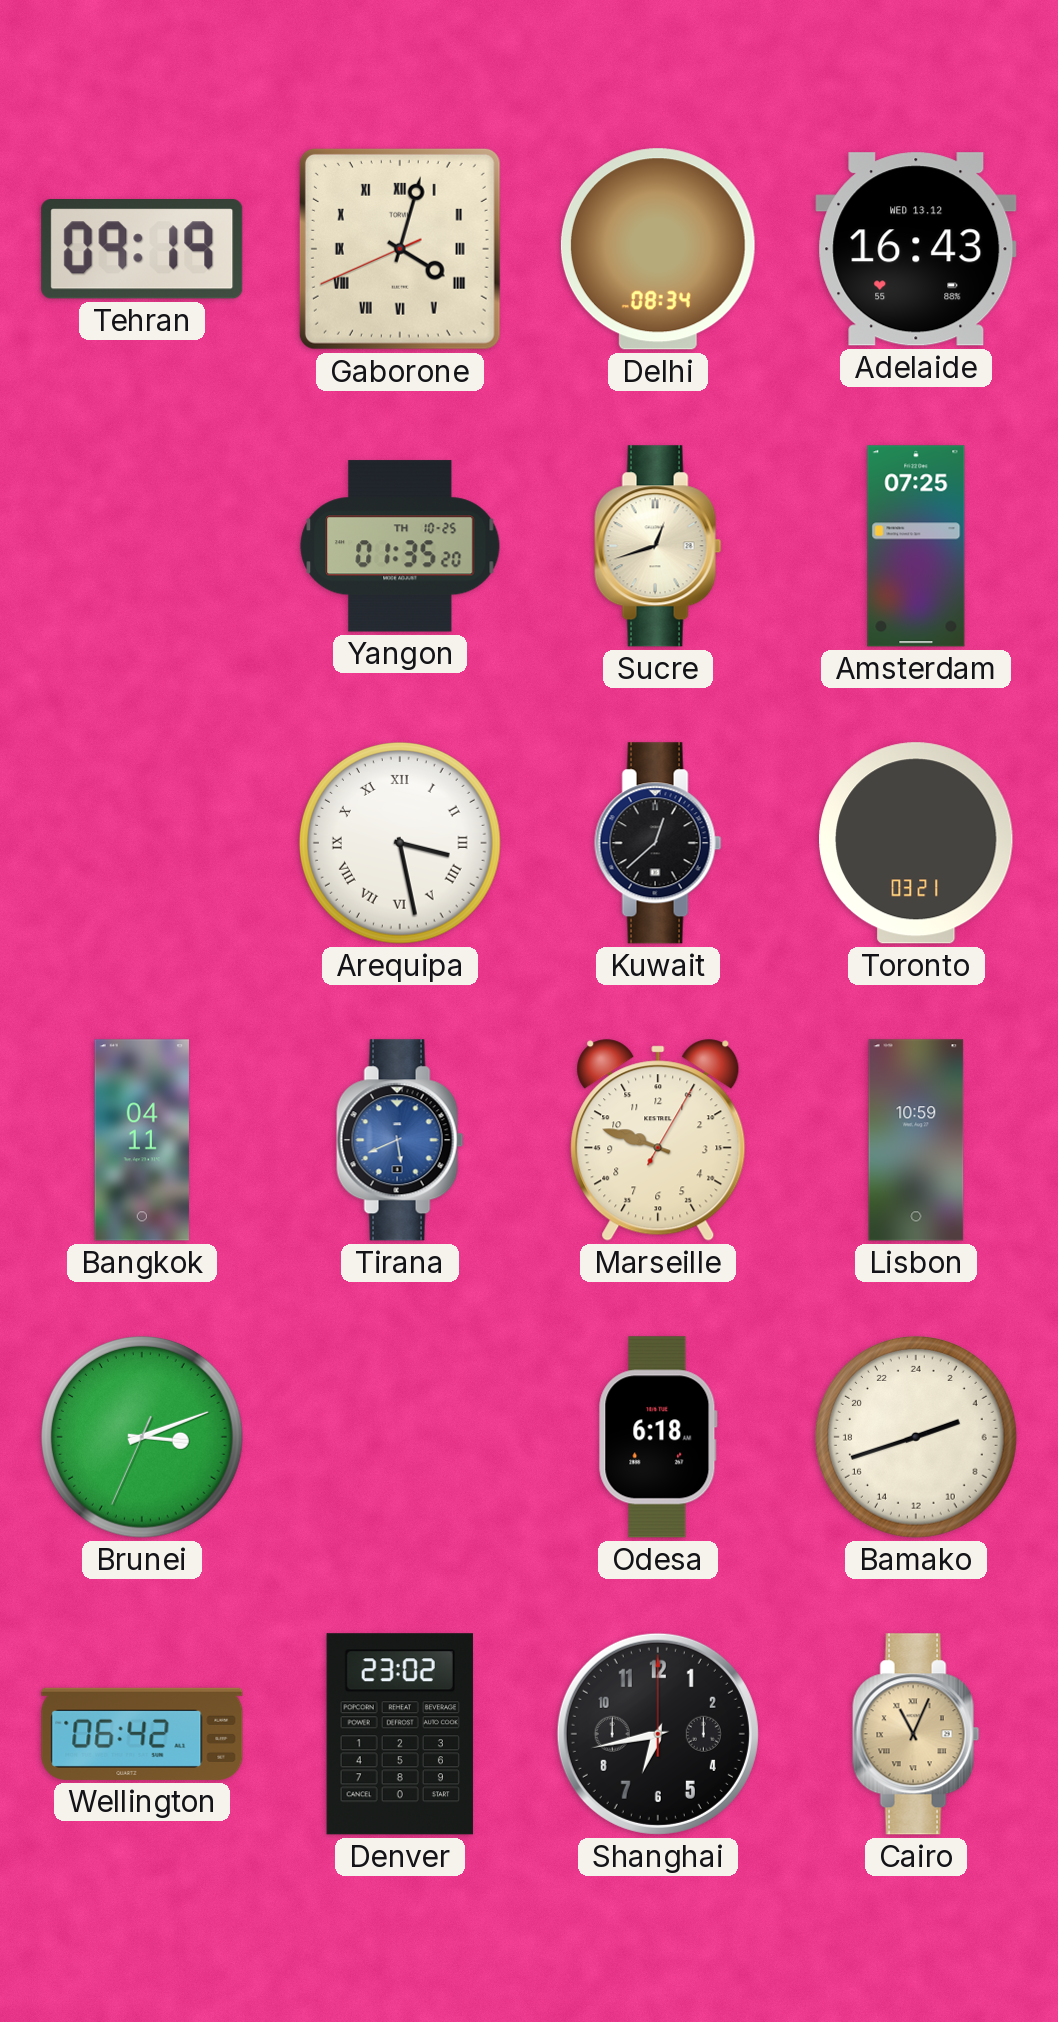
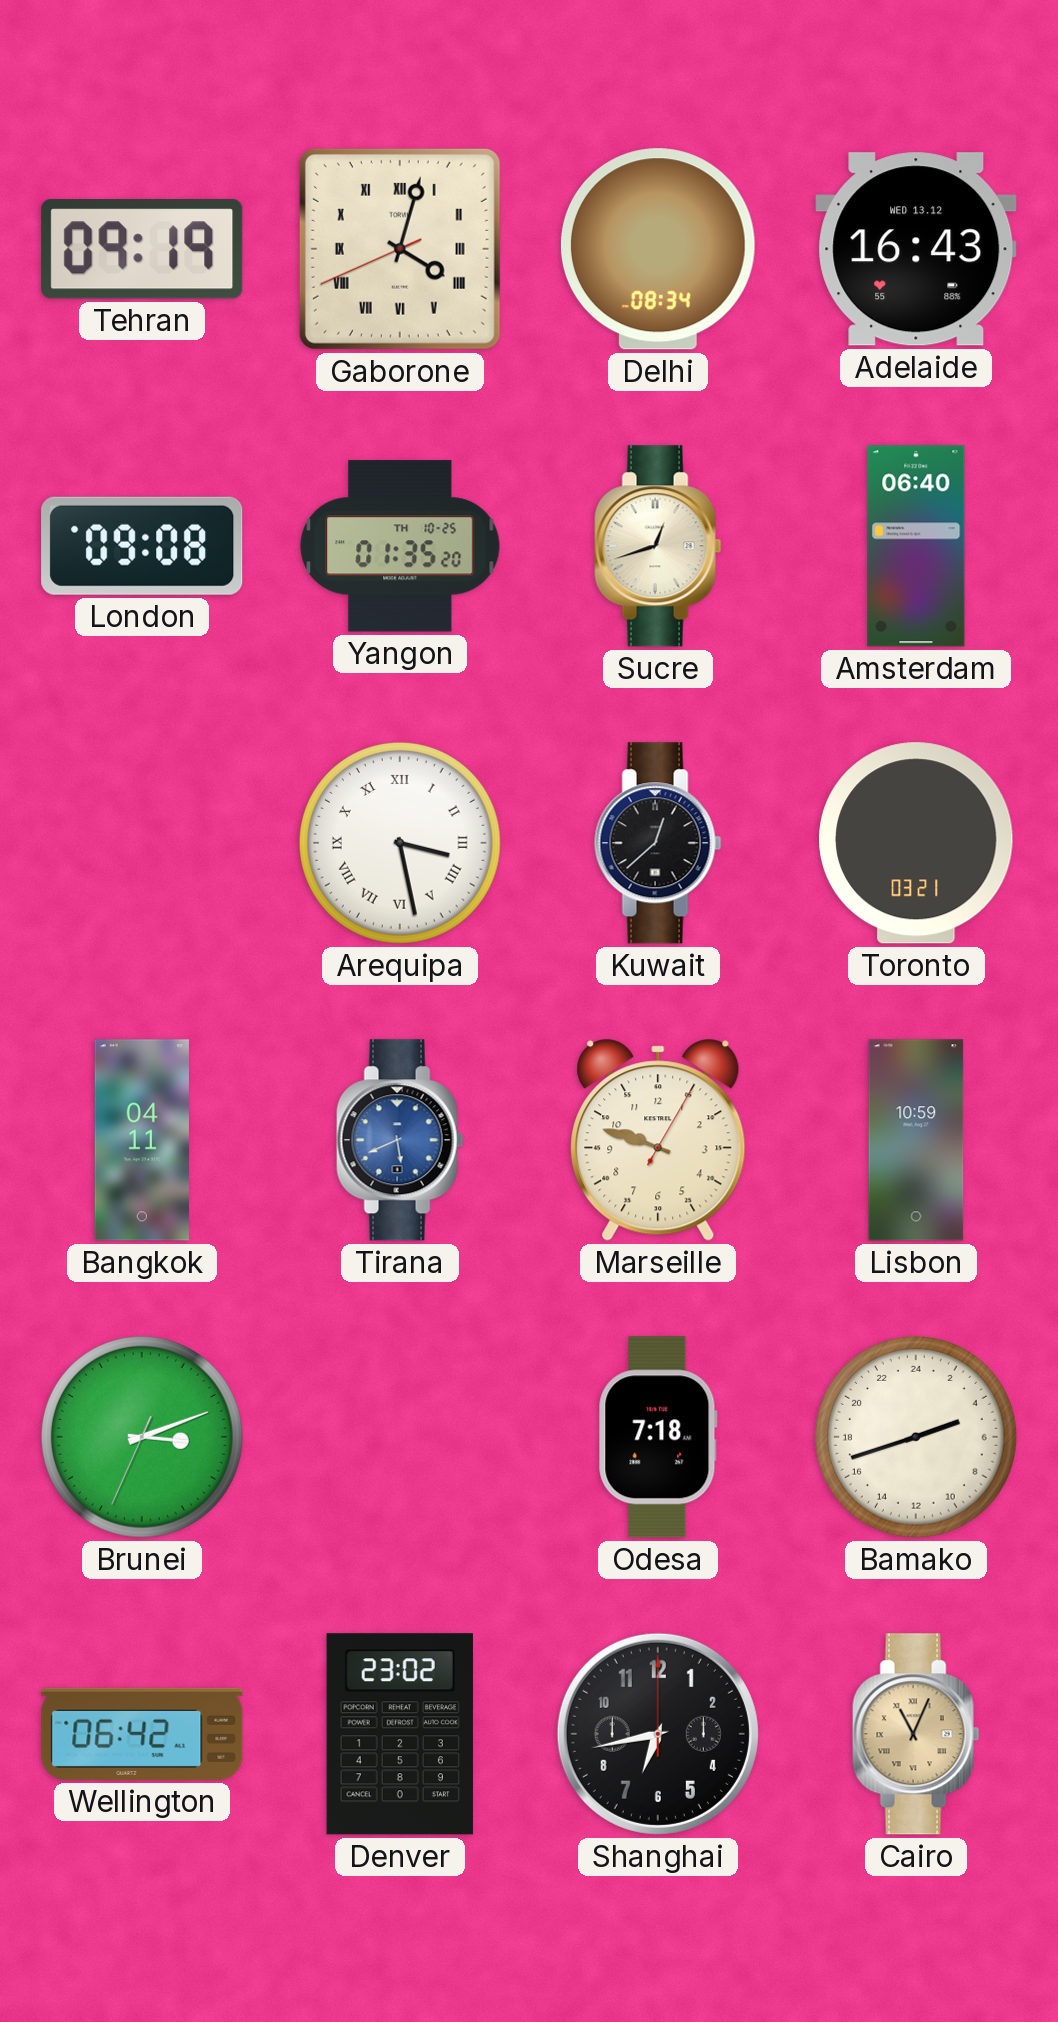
London: none -> 09:08
Amsterdam: 07:25 -> 06:40
Odesa: 6:18 -> 7:18
